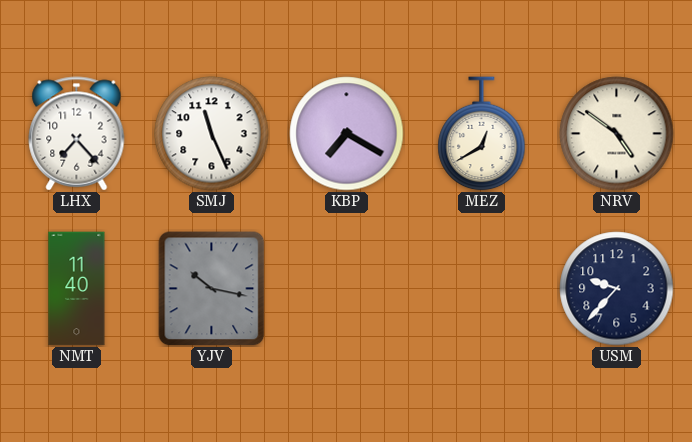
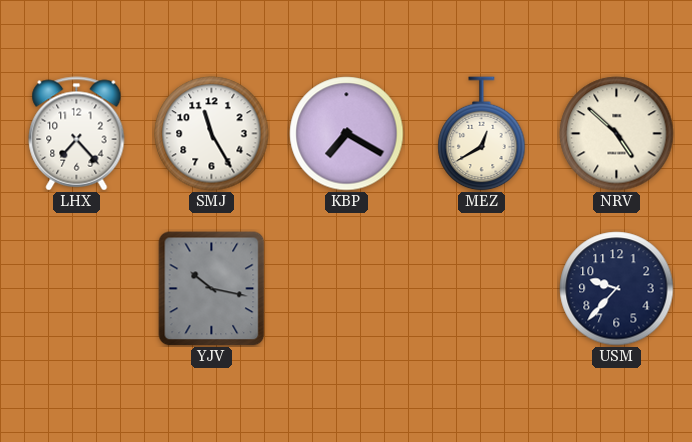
SMJ: 11:26 -> 11:25
NRV: 4:51 -> 4:52
NMT: 11:40 -> none
